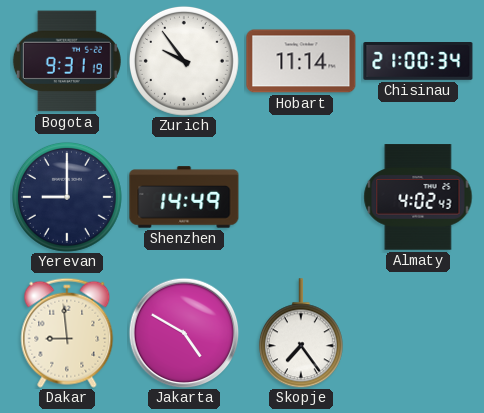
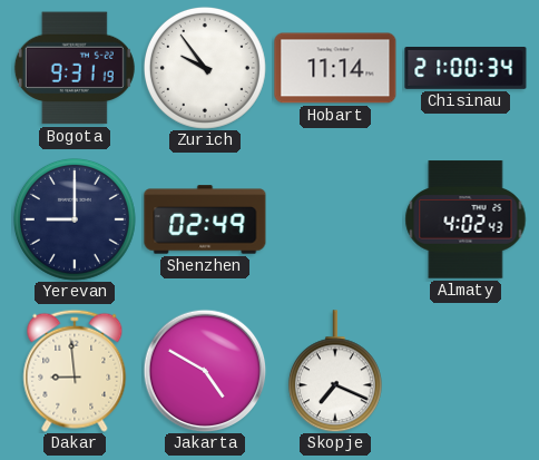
Shenzhen: 14:49 -> 02:49
Skopje: 7:24 -> 7:19
